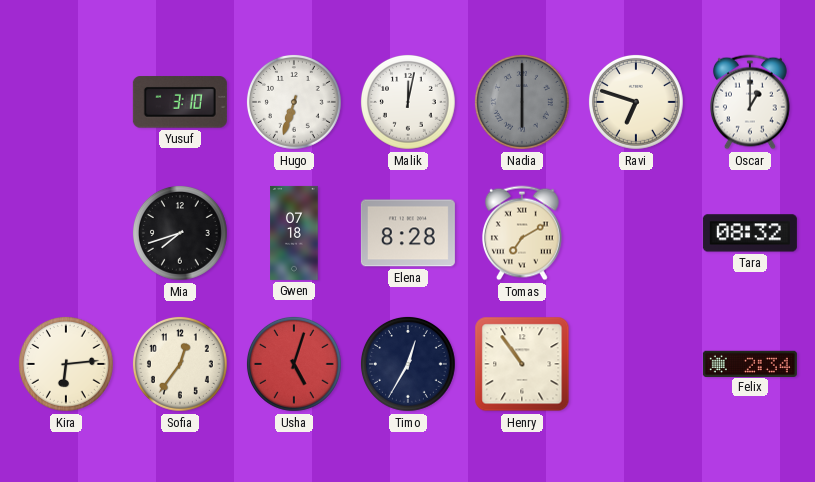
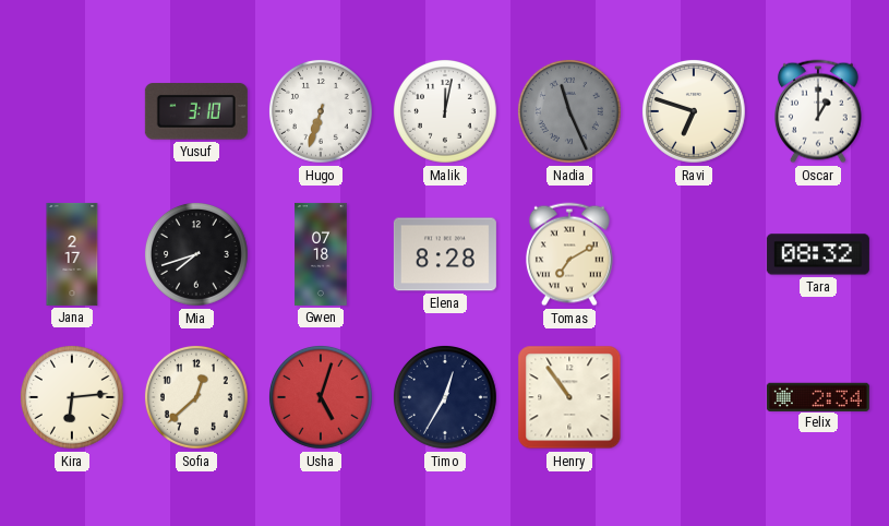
Nadia: 6:00 -> 11:26
Jana: none -> 2:17
Sofia: 12:36 -> 12:38
